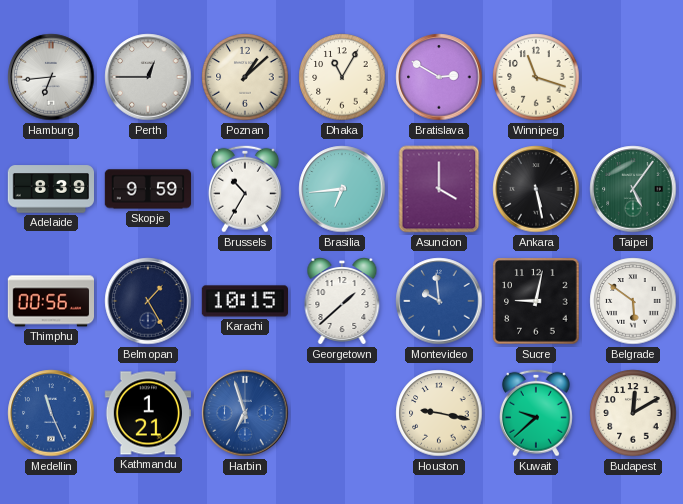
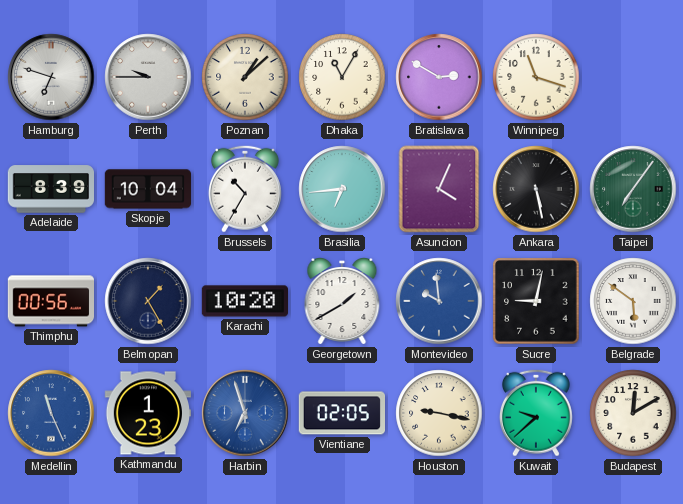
Hamburg: 6:44 -> 6:48
Perth: 12:45 -> 9:45
Skopje: 9:59 -> 10:04
Asuncion: 4:00 -> 4:04
Taipei: 5:06 -> 7:06
Karachi: 10:15 -> 10:20
Georgetown: 1:38 -> 1:40
Kathmandu: 1:21 -> 1:23
Vientiane: none -> 02:05
